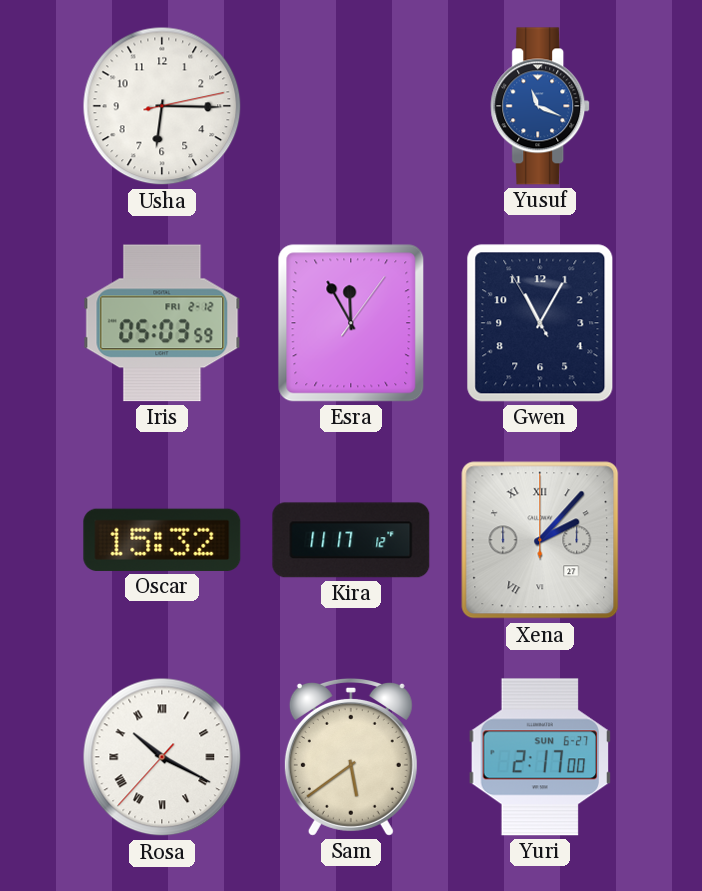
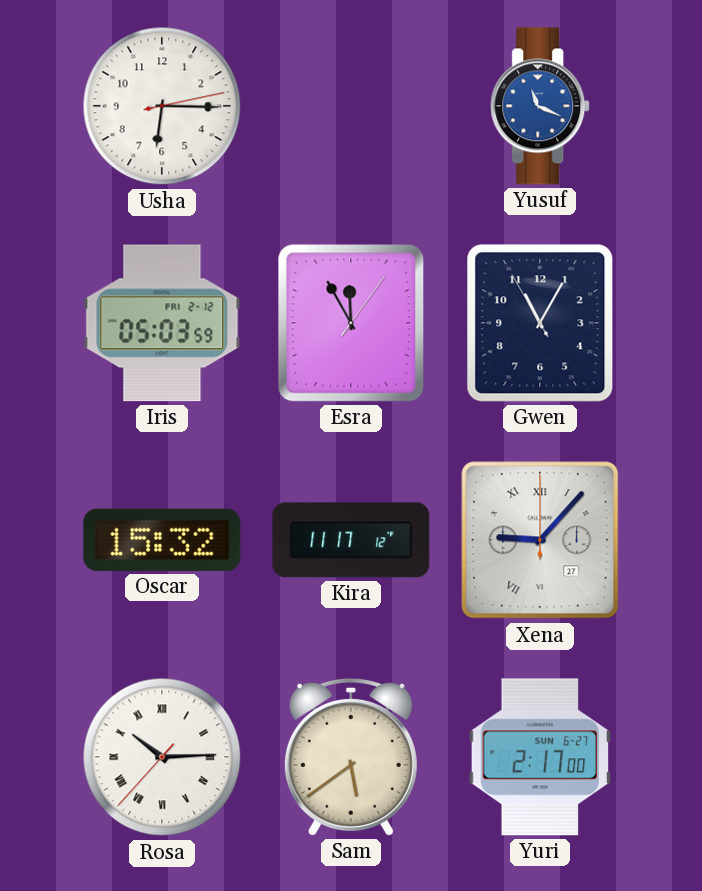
Xena: 2:07 -> 9:07
Rosa: 10:19 -> 10:14
